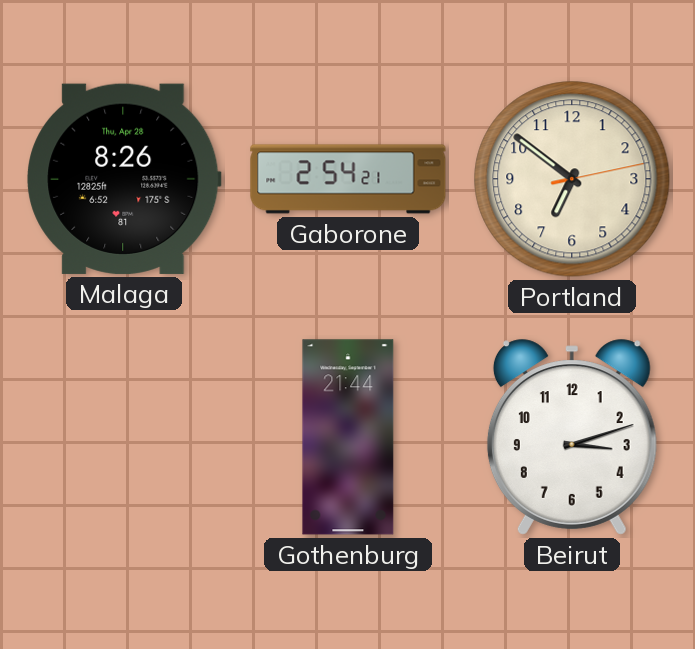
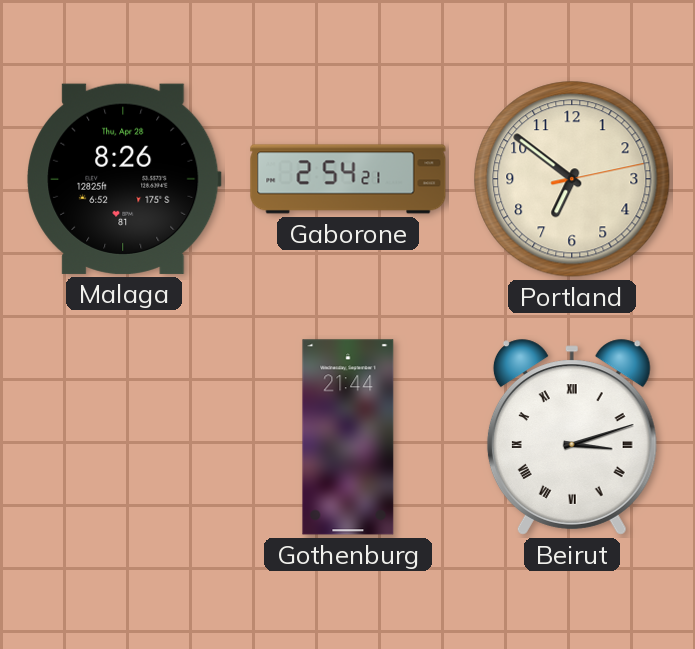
Beirut numerals: Arabic -> Roman
